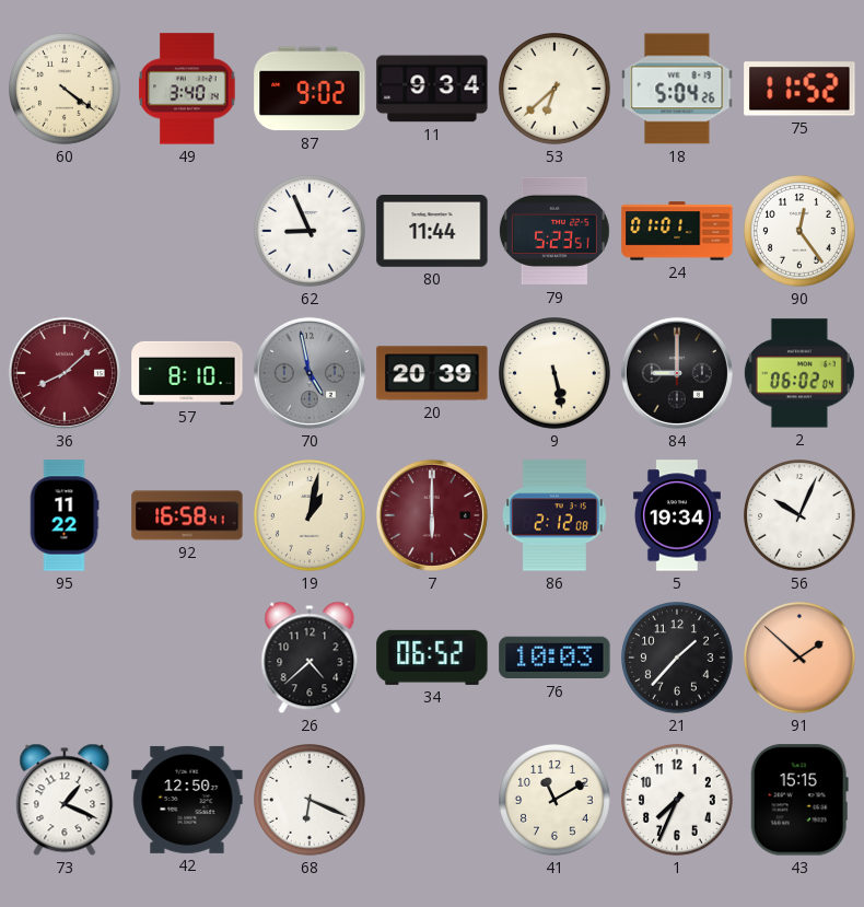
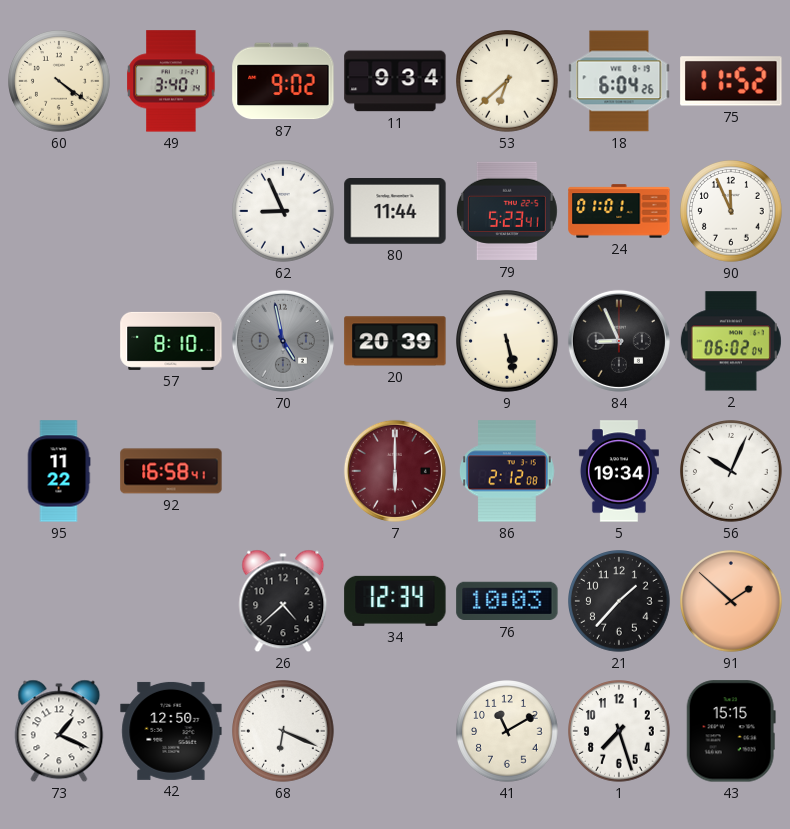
18: 5:04 -> 6:04
79: 5:23:51 -> 5:23:41
90: 12:24 -> 11:56
36: 8:08 -> none
84: 9:00 -> 8:56
19: 1:02 -> none
34: 06:52 -> 12:34
1: 7:34 -> 7:27
